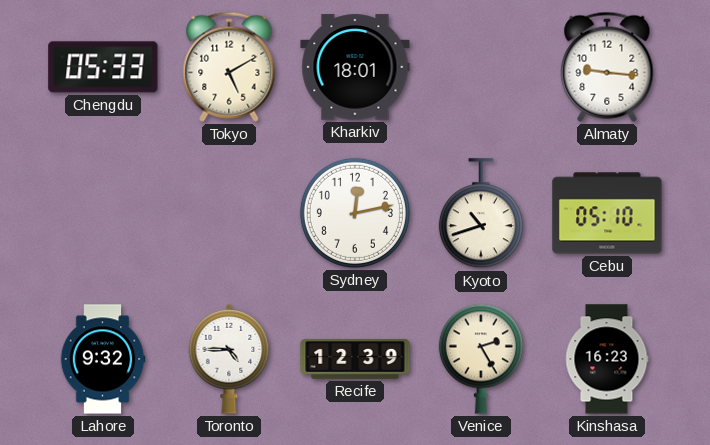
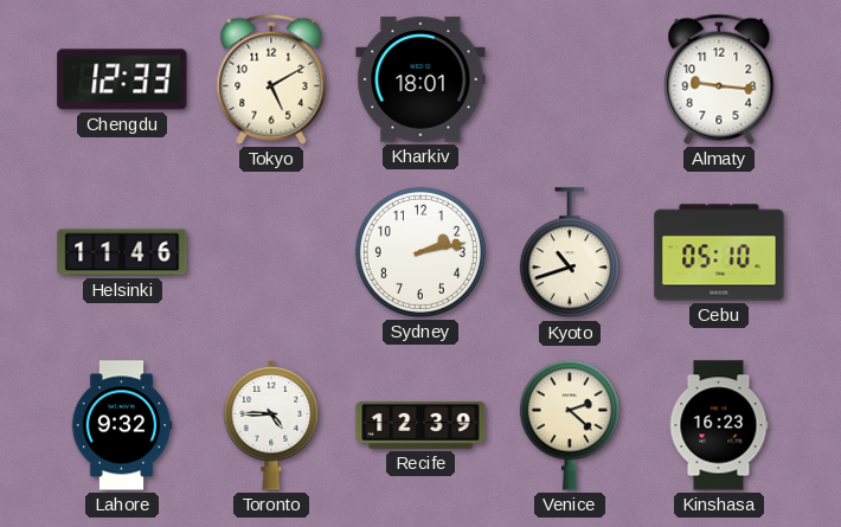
Chengdu: 05:33 -> 12:33
Helsinki: none -> 11:46
Sydney: 12:13 -> 2:13
Venice: 2:25 -> 2:22
